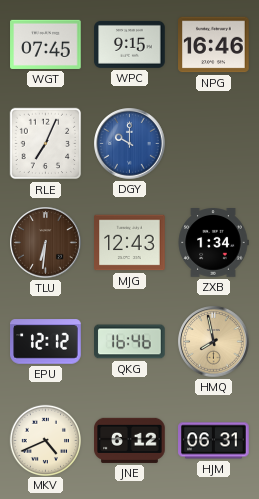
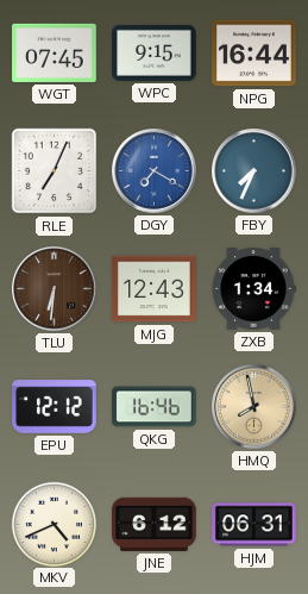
NPG: 16:46 -> 16:44
DGY: 10:00 -> 7:20
FBY: none -> 7:34
